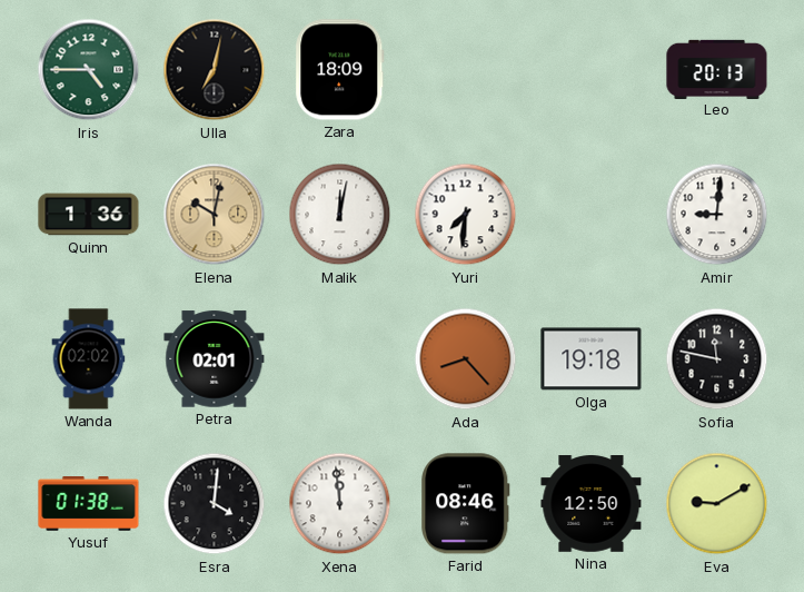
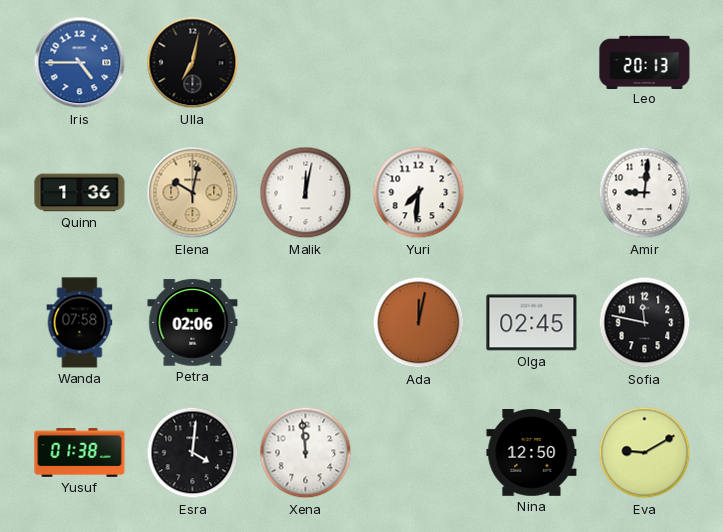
Iris dial: green -> blue
Zara: 18:09 -> none
Wanda: 02:02 -> 07:58
Petra: 02:01 -> 02:06
Ada: 8:23 -> 12:02
Olga: 19:18 -> 02:45
Farid: 08:46 -> none
